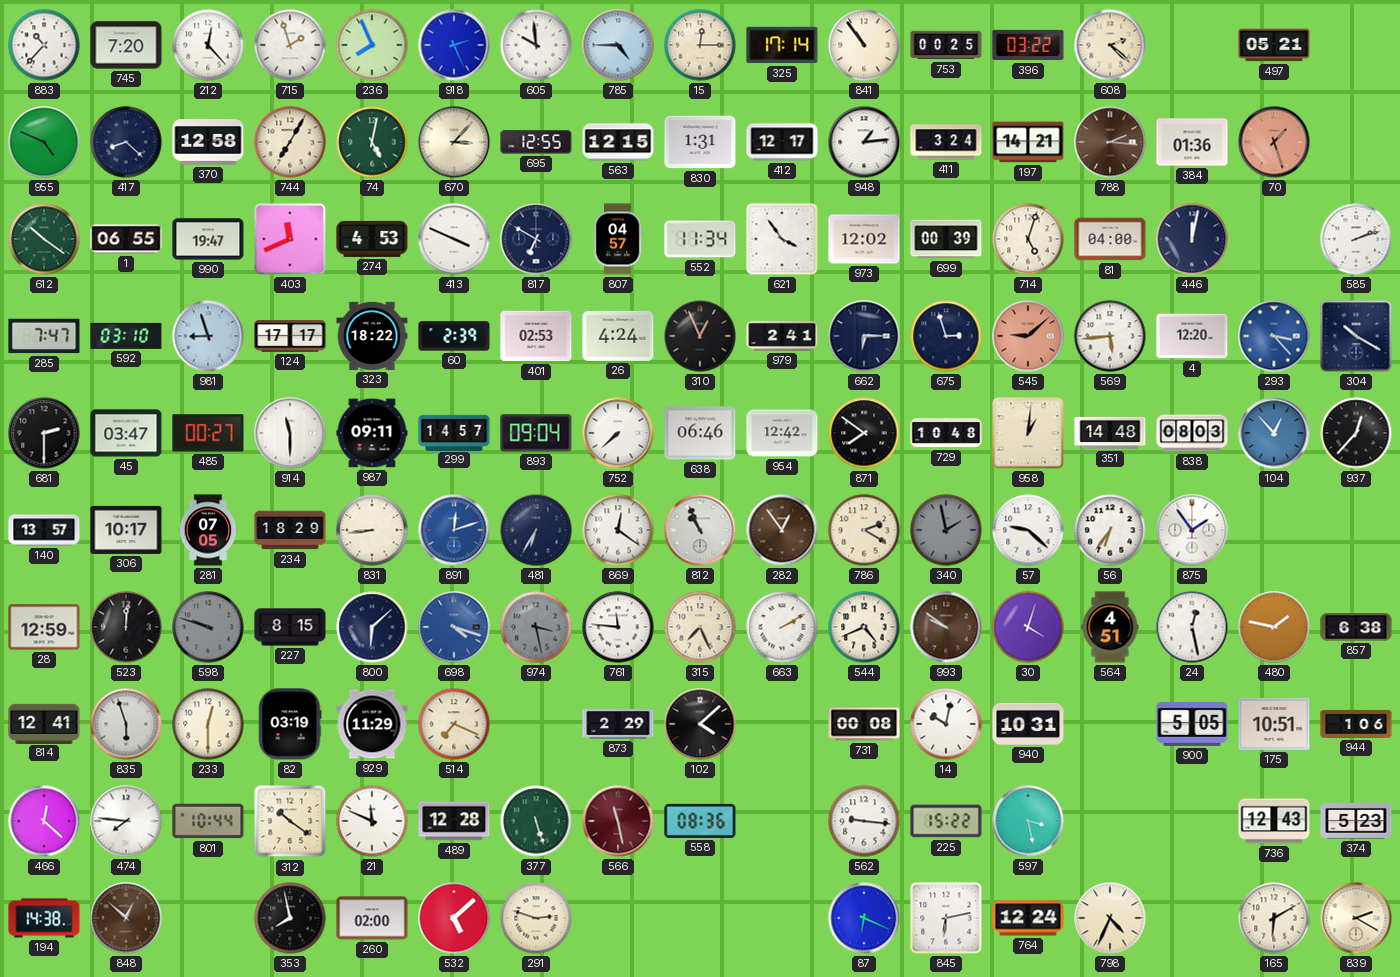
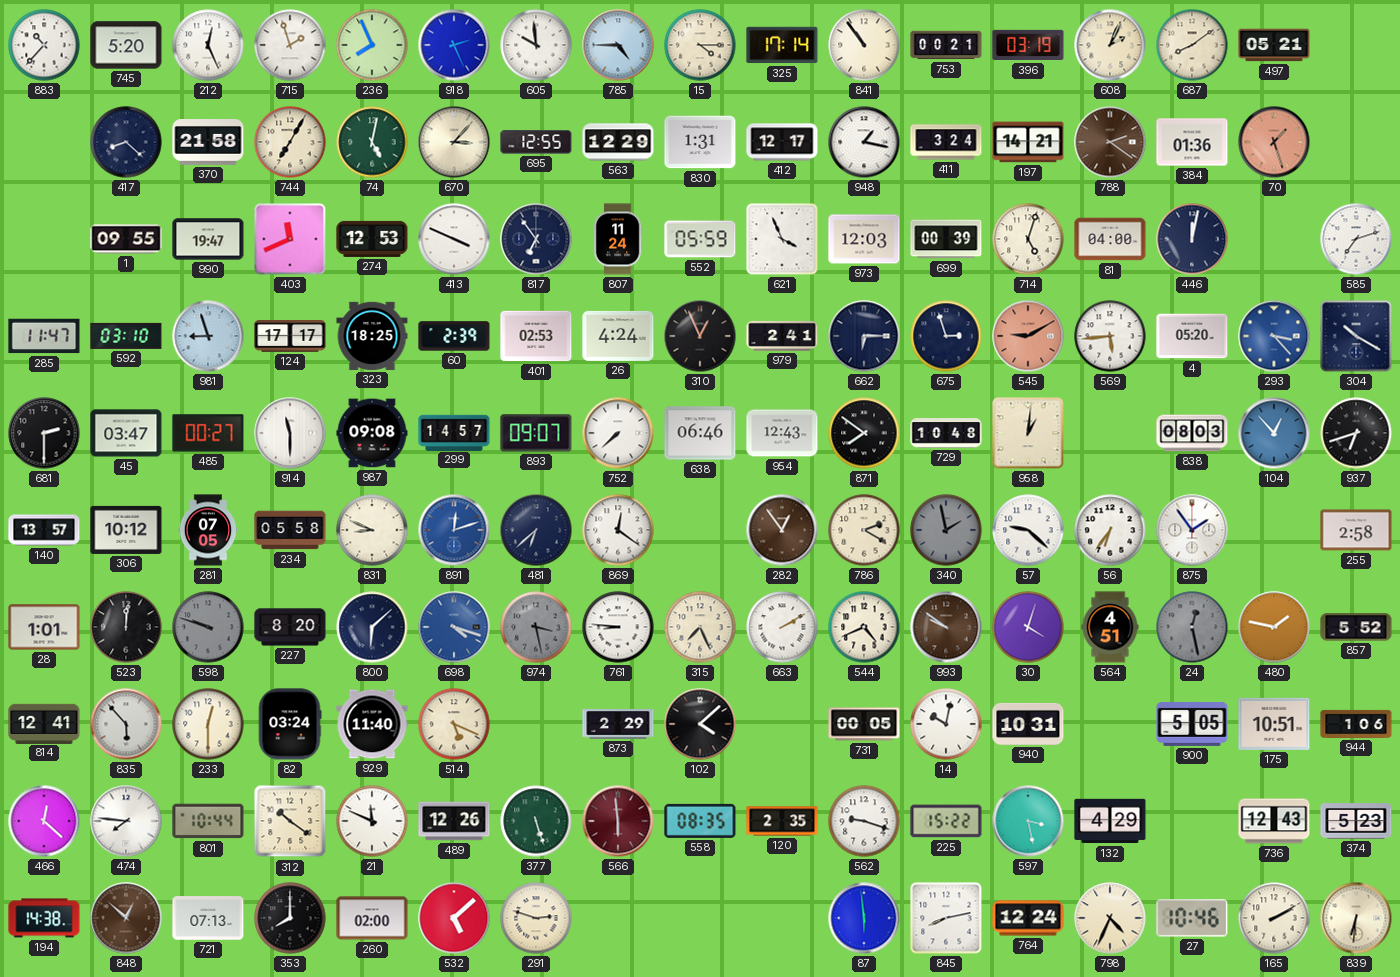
745: 7:20 -> 5:20
212: 12:23 -> 12:26
15: 12:15 -> 4:15
753: 00:25 -> 00:21
396: 03:22 -> 03:19
608: 2:22 -> 2:04
687: none -> 8:09
955: 4:49 -> none
370: 12:58 -> 21:58
563: 12:15 -> 12:29
948: 1:14 -> 1:17
788: 2:16 -> 2:21
612: 10:21 -> none
1: 06:55 -> 09:55
274: 4:53 -> 12:53
817: 6:50 -> 6:54
807: 04:57 -> 11:24
552: 11:34 -> 05:59
621: 3:54 -> 3:56
973: 12:02 -> 12:03
585: 2:12 -> 7:12
285: 7:47 -> 11:47
323: 18:22 -> 18:25
545: 9:08 -> 9:10
4: 12:20 -> 05:20
987: 09:11 -> 09:08
893: 09:04 -> 09:07
954: 12:42 -> 12:43
351: 14:48 -> none
937: 12:37 -> 6:42
306: 10:17 -> 10:12
234: 18:29 -> 05:58
831: 8:44 -> 8:49
481: 6:35 -> 6:38
812: 10:56 -> none
255: none -> 2:58
28: 12:59 -> 1:01
227: 8:15 -> 8:20
761: 11:46 -> 8:46
24 dial: white -> grey
857: 6:38 -> 5:52
835: 5:57 -> 5:53
82: 03:19 -> 03:24
929: 11:29 -> 11:40
514: 7:19 -> 5:19
731: 00:08 -> 00:05
489: 12:28 -> 12:26
566: 11:28 -> 5:59
558: 08:36 -> 08:35
120: none -> 2:35
562: 9:16 -> 9:18
132: none -> 4:29
721: none -> 07:13
353: 7:58 -> 8:00
87: 6:19 -> 5:59
845: 6:13 -> 8:13
27: none -> 10:46
165: 6:10 -> 2:10
839: 2:20 -> 6:31
